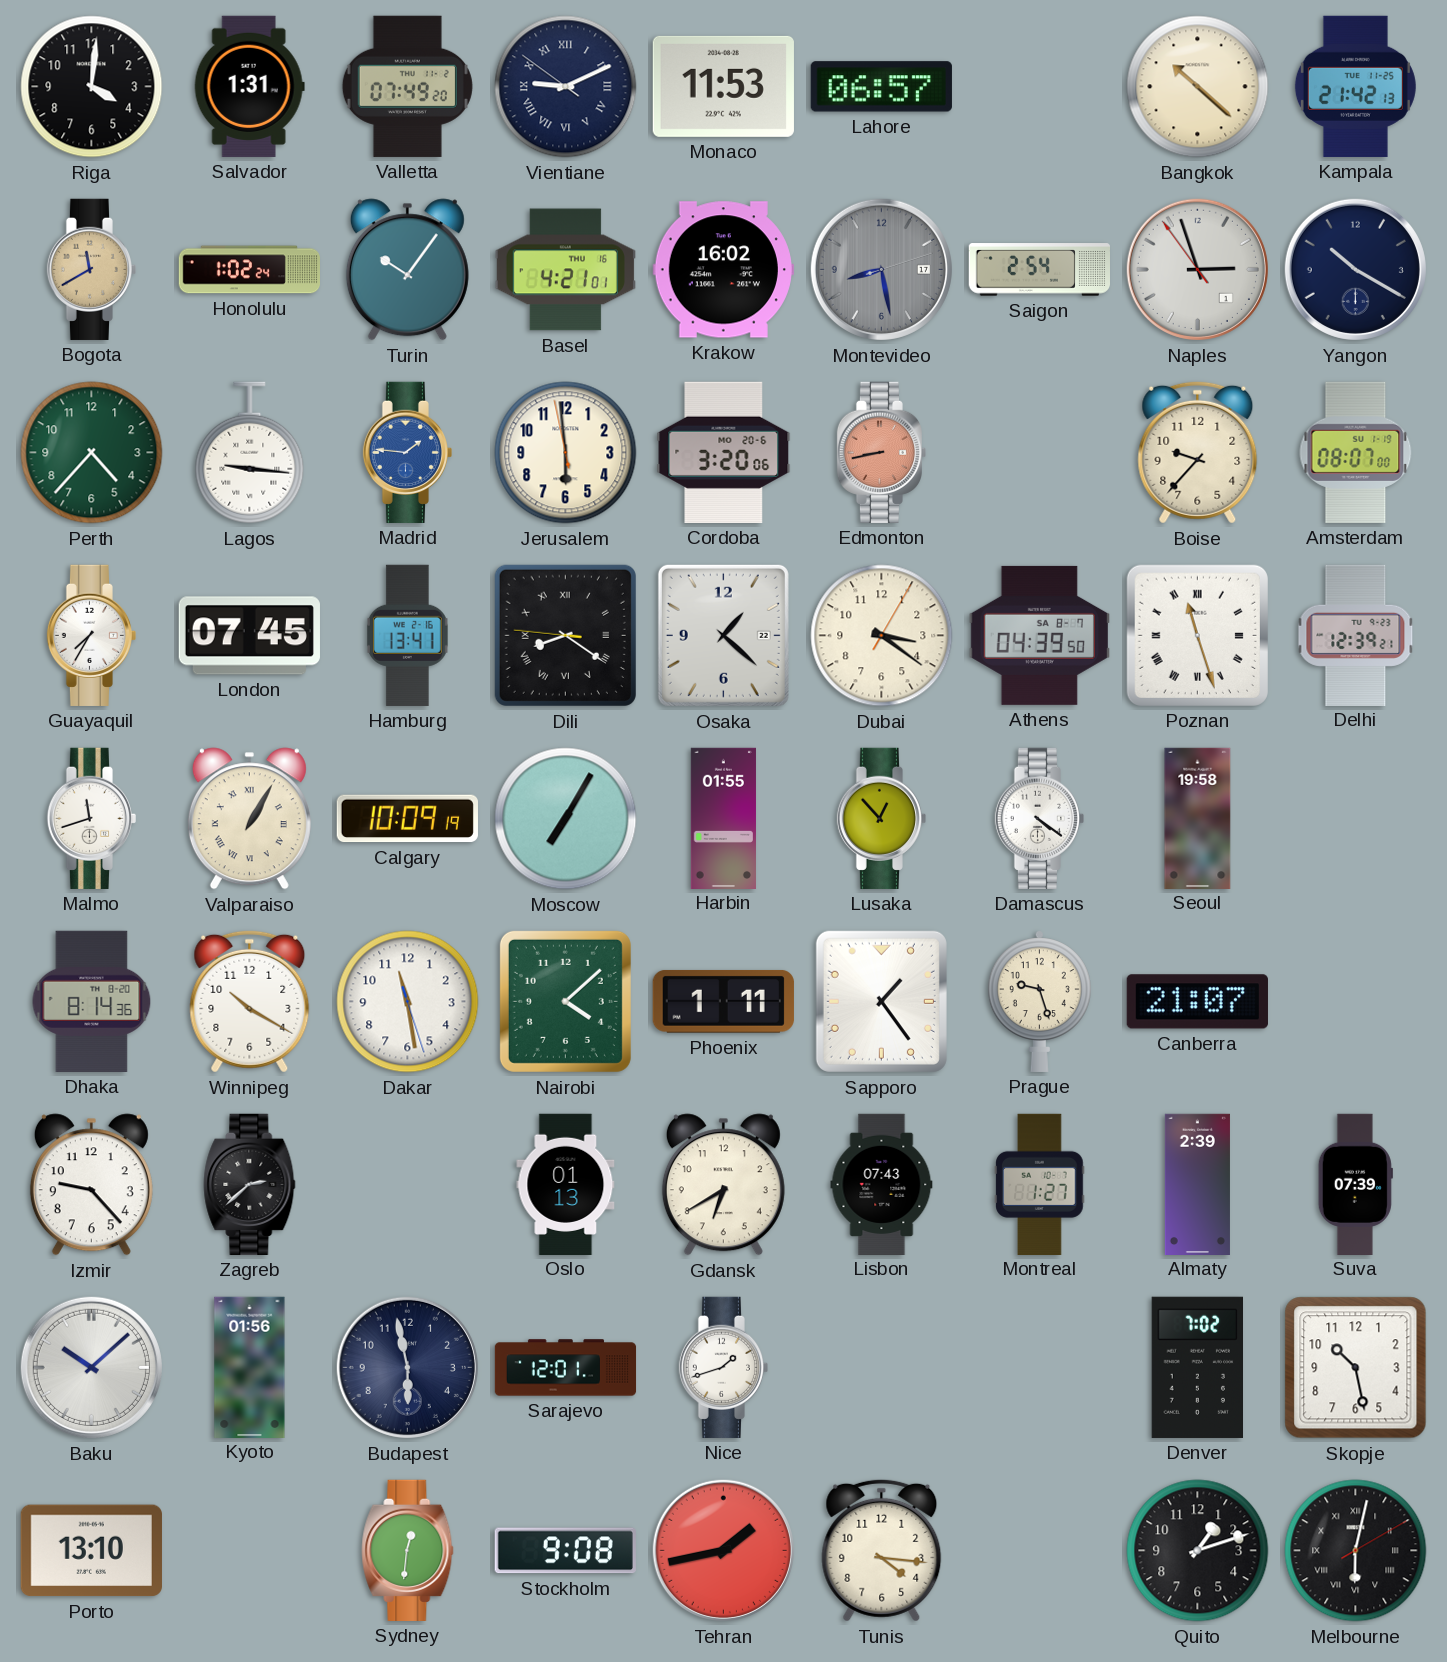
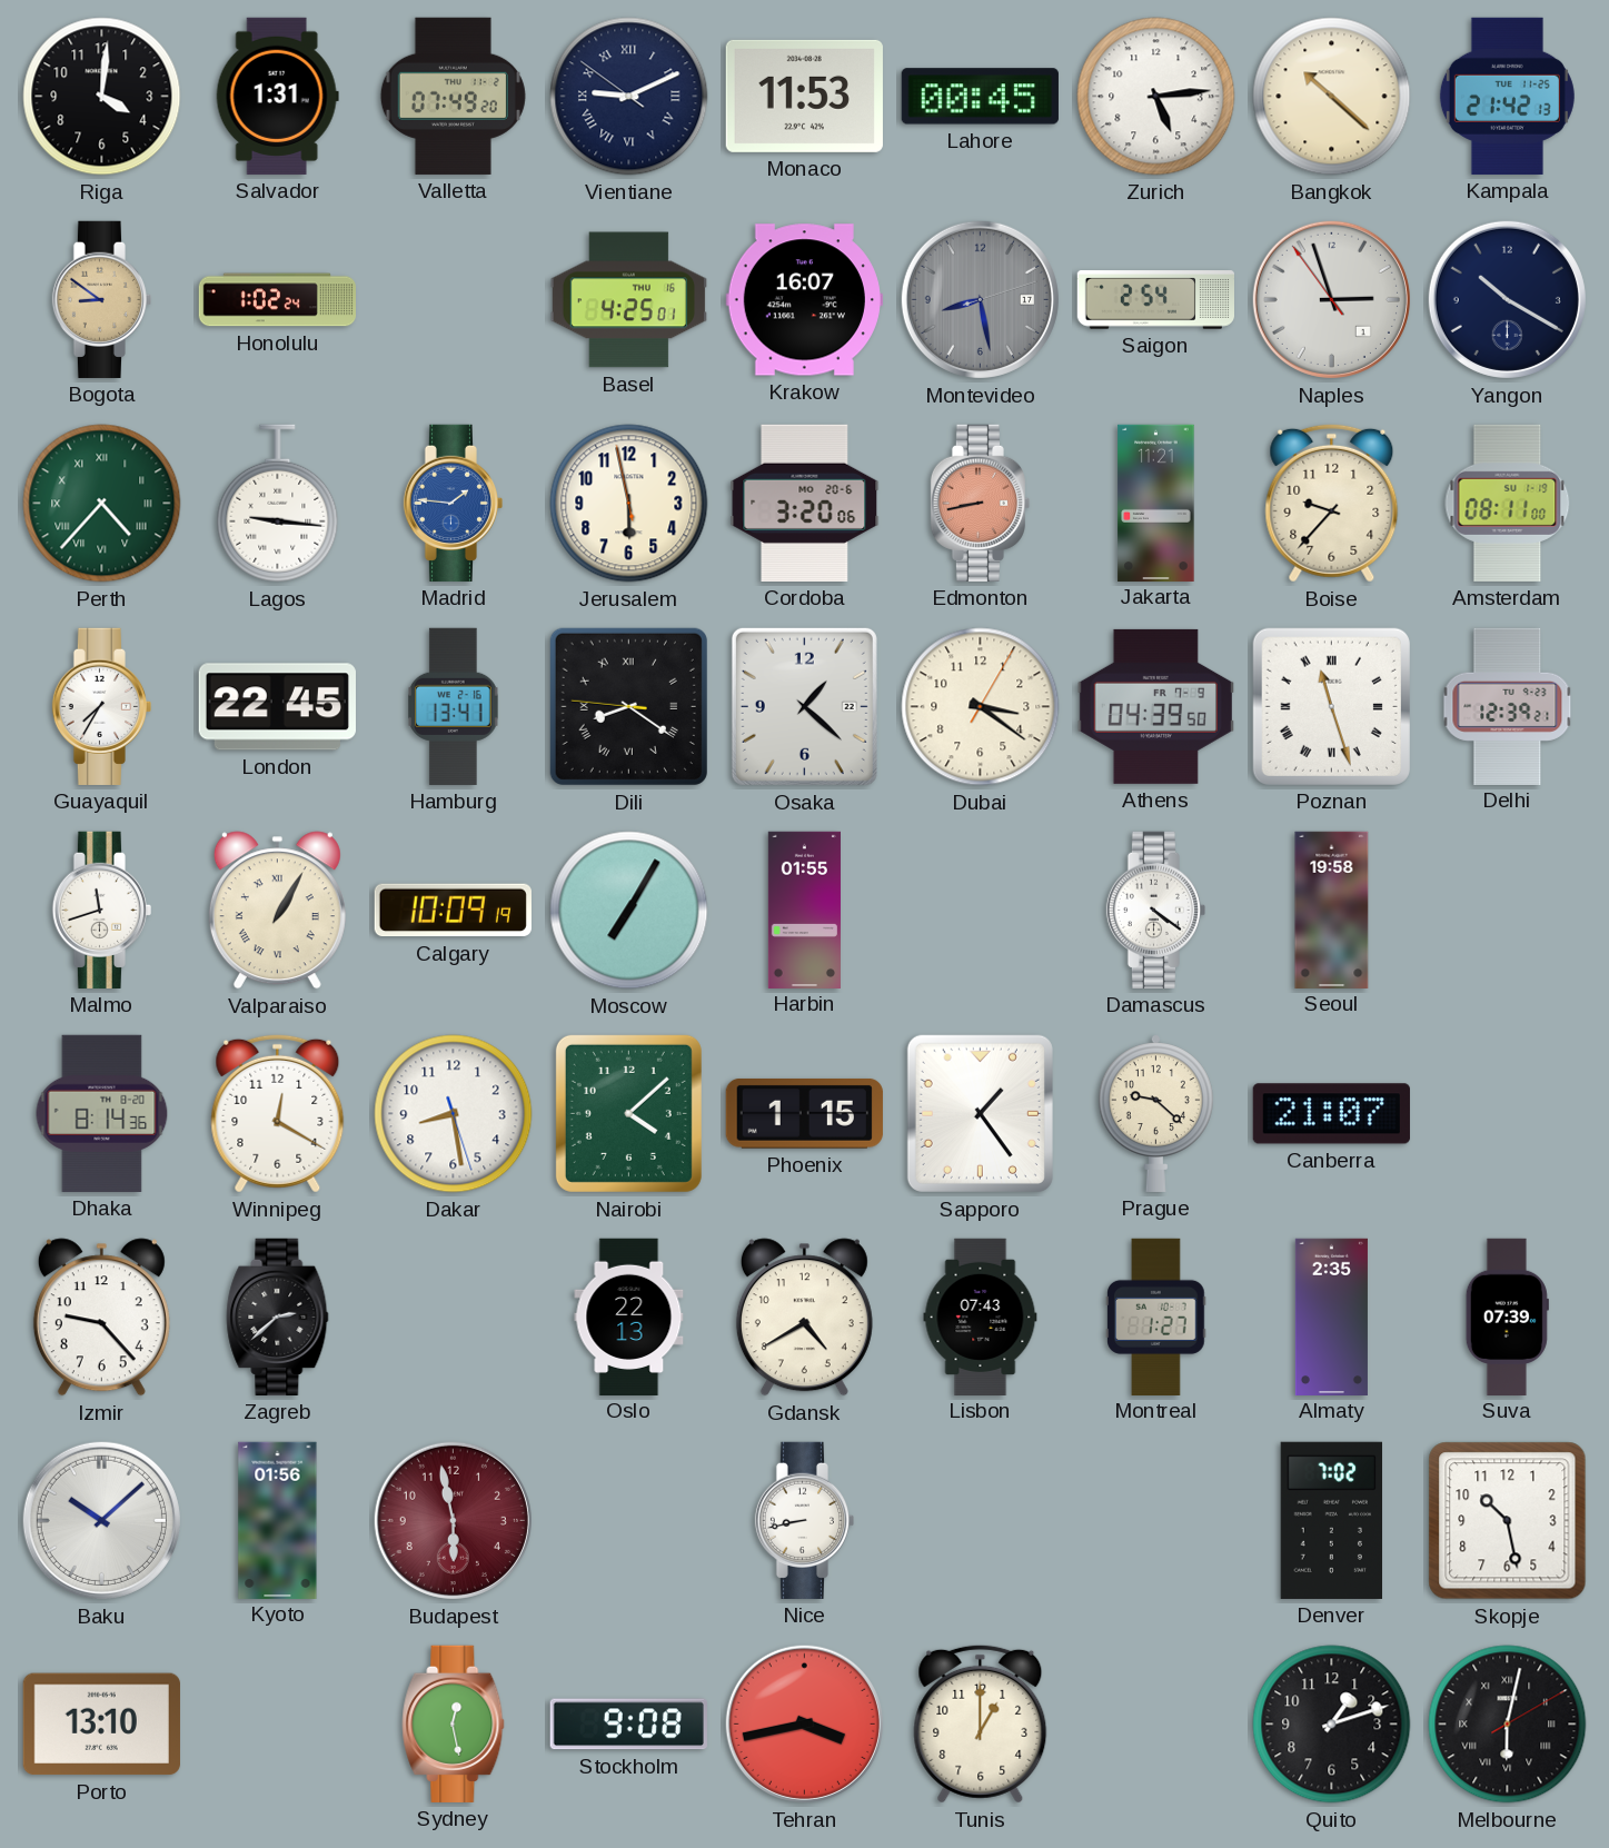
Lahore: 06:57 -> 00:45
Zurich: none -> 5:14
Bogota: 11:40 -> 8:51
Turin: 10:06 -> none
Basel: 4:21 -> 4:25
Krakow: 16:02 -> 16:07
Perth numerals: Arabic -> Roman
Jerusalem: 5:58 -> 5:57
Jakarta: none -> 11:21
Amsterdam: 08:07 -> 08:11
London: 07:45 -> 22:45
Athens date: SA 8-7 -> FR 7-9
Lusaka: 12:53 -> none
Winnipeg: 10:20 -> 12:20
Dakar: 11:28 -> 8:28
Phoenix: 1:11 -> 1:15
Prague: 9:27 -> 9:22
Oslo: 01:13 -> 22:13
Gdansk: 6:40 -> 4:40
Almaty: 2:39 -> 2:35
Budapest dial: navy -> burgundy
Sarajevo: 12:01 -> none
Nice: 1:42 -> 8:43
Sydney: 12:31 -> 12:28
Tehran: 1:43 -> 3:43
Tunis: 4:16 -> 1:00
